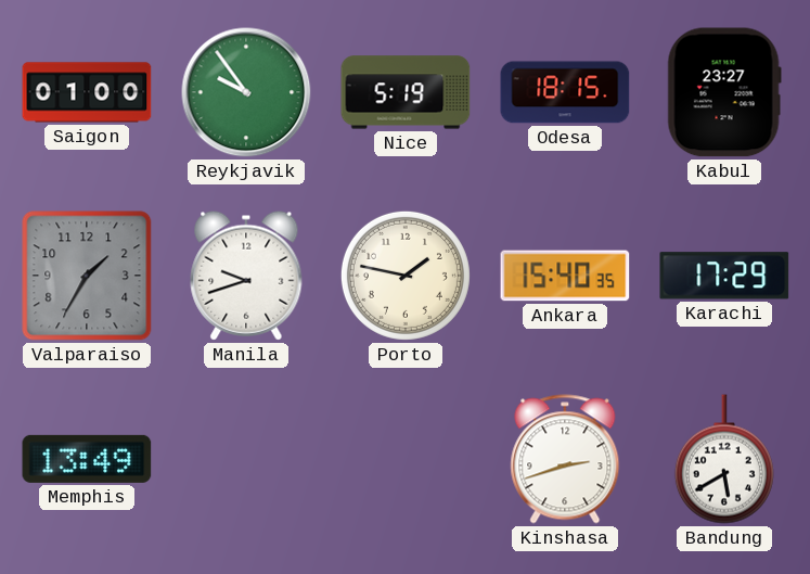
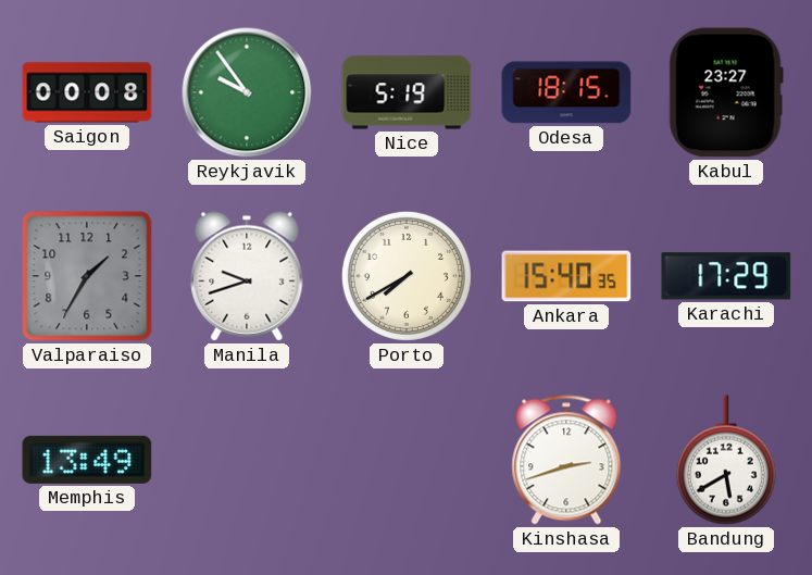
Saigon: 01:00 -> 00:08
Porto: 1:47 -> 7:40
